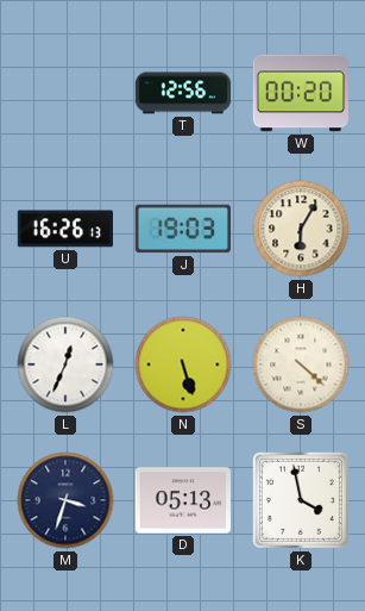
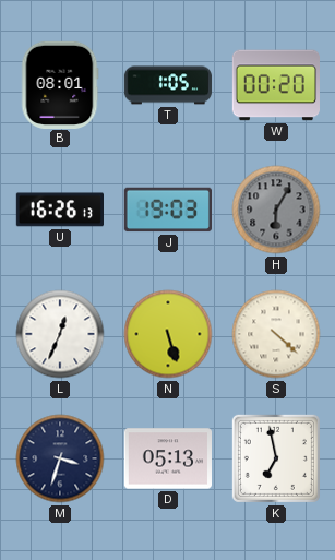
B: none -> 08:01
T: 12:56 -> 1:05
H dial: cream -> grey
K: 3:58 -> 6:58
